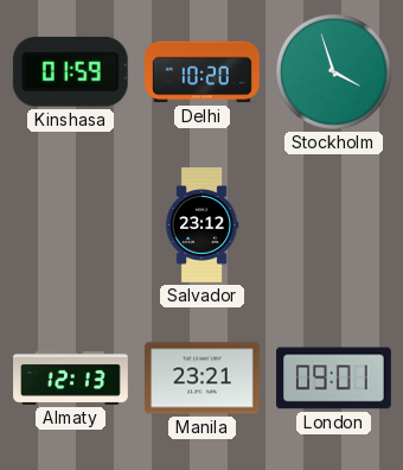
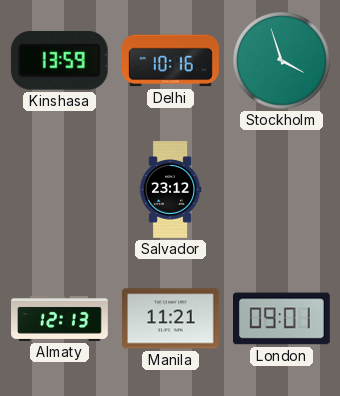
Kinshasa: 01:59 -> 13:59
Delhi: 10:20 -> 10:16
Manila: 23:21 -> 11:21
